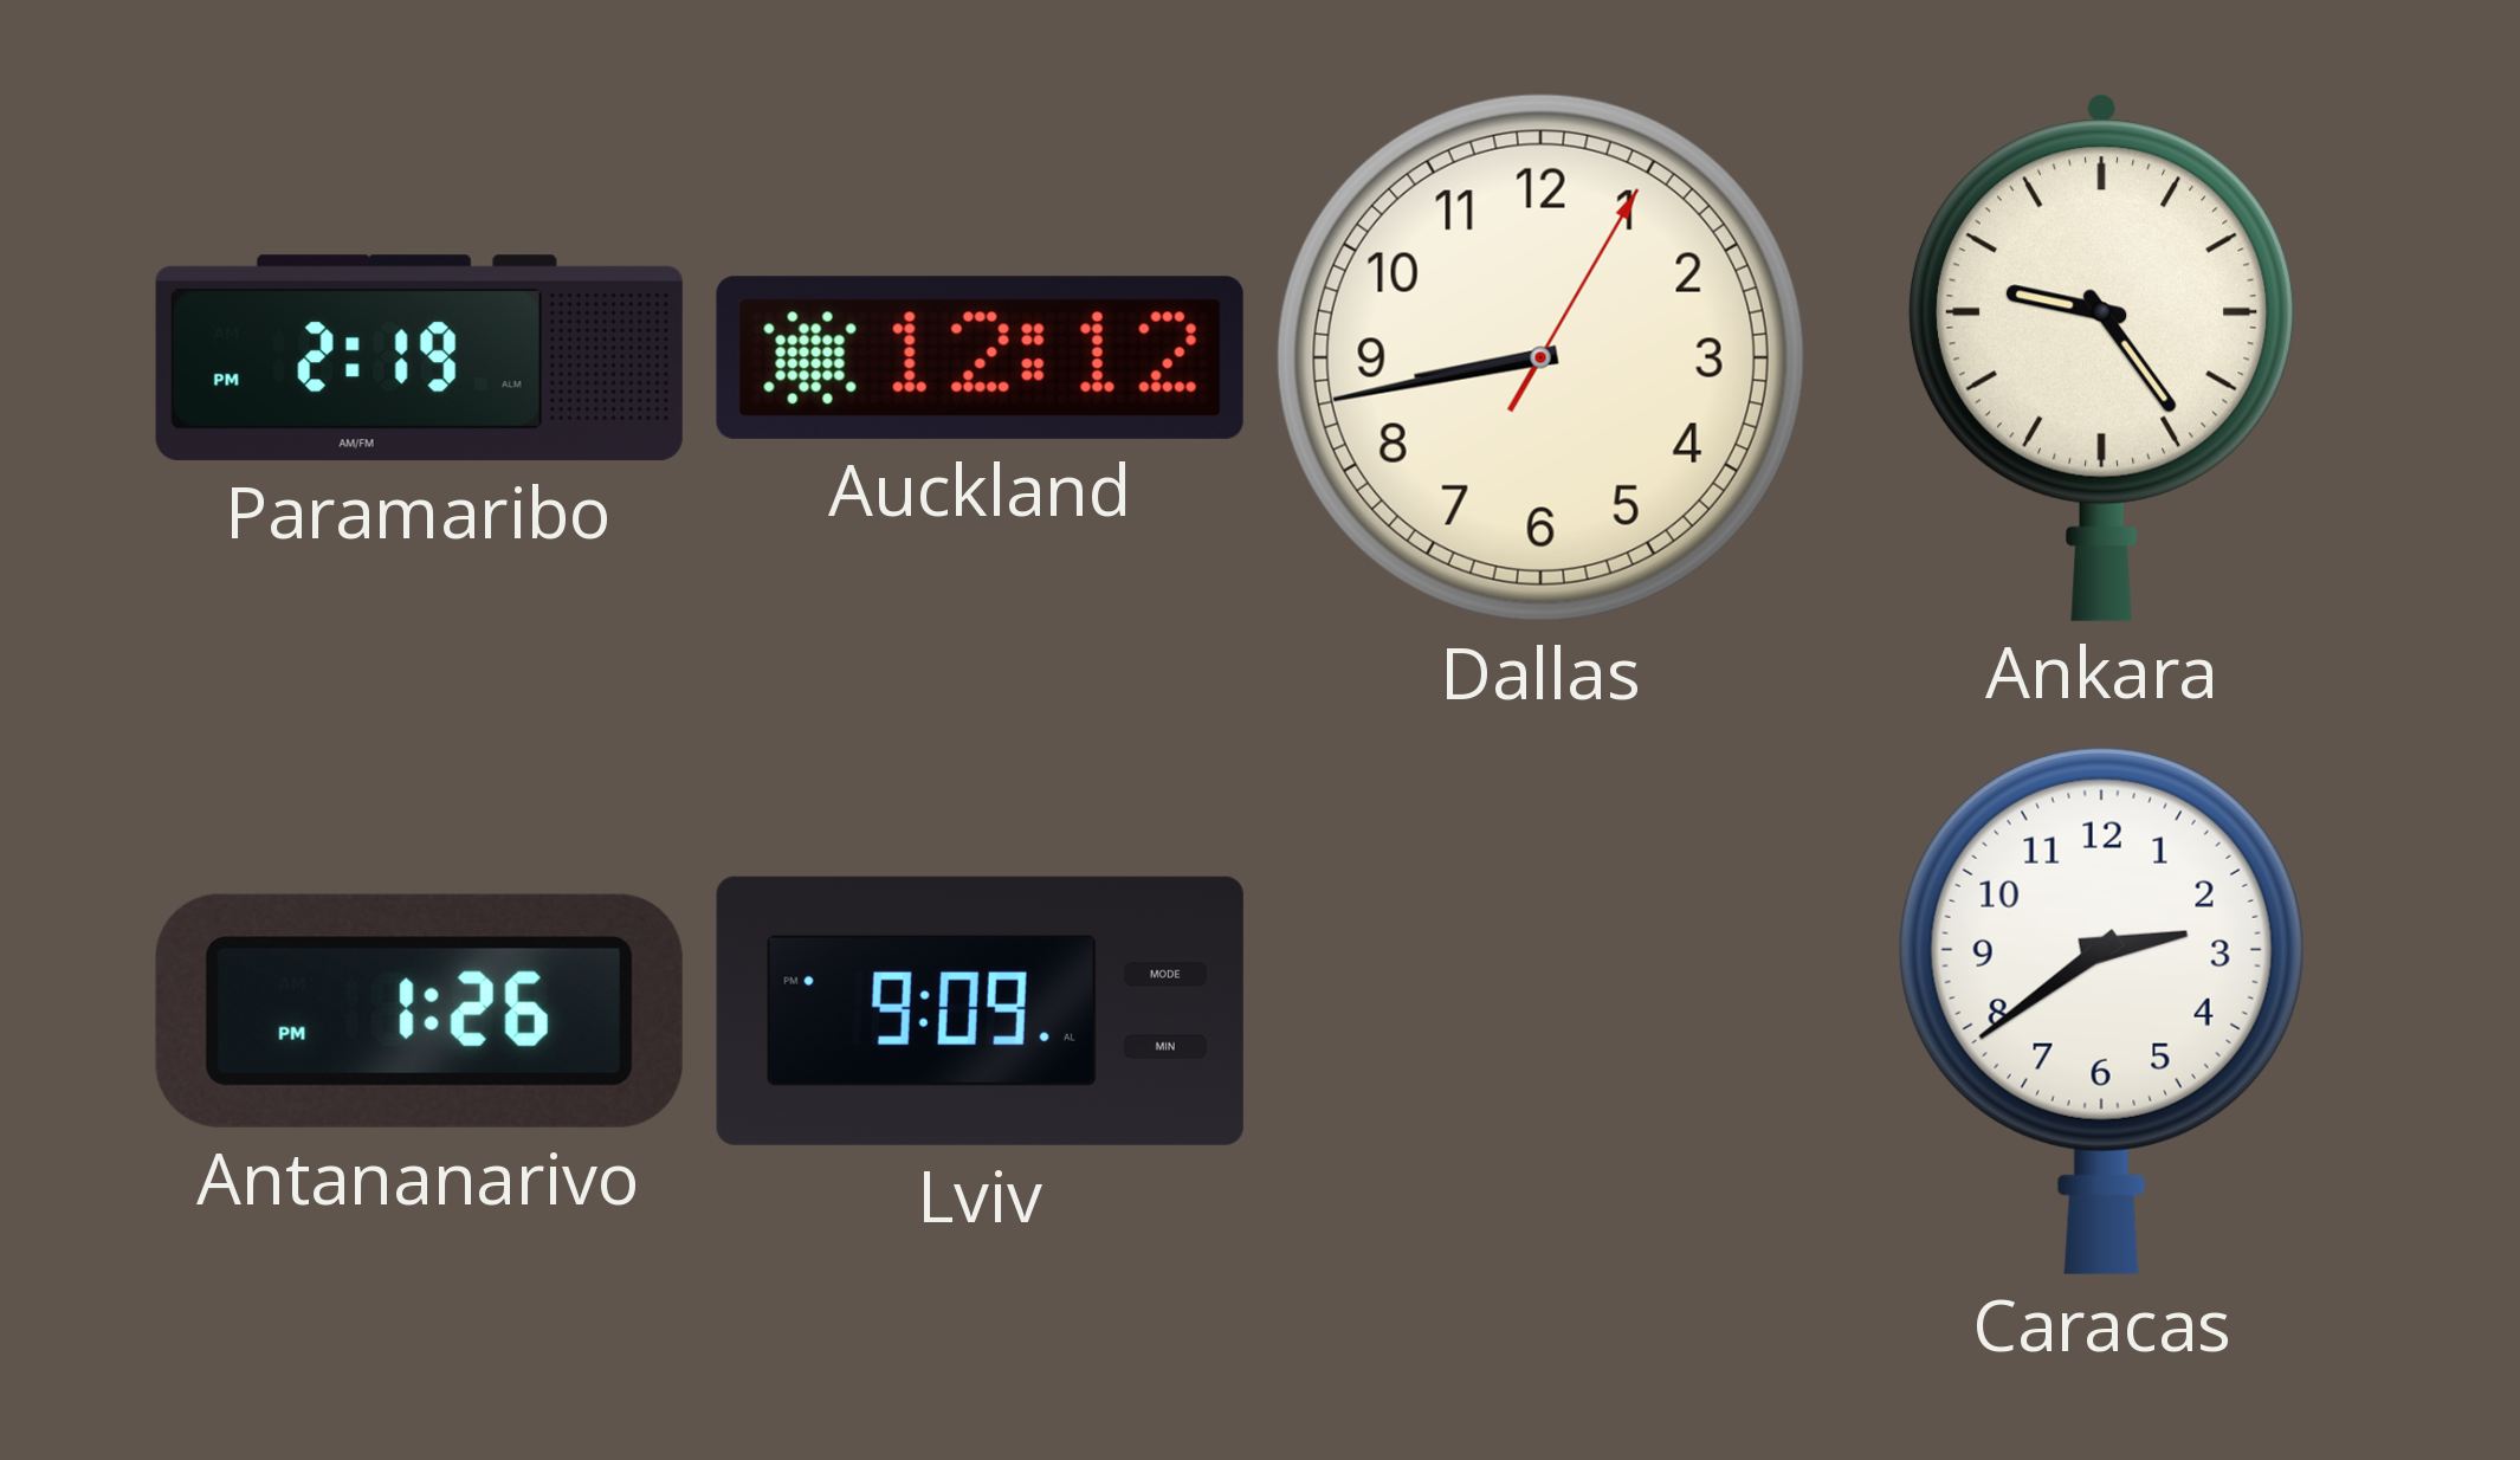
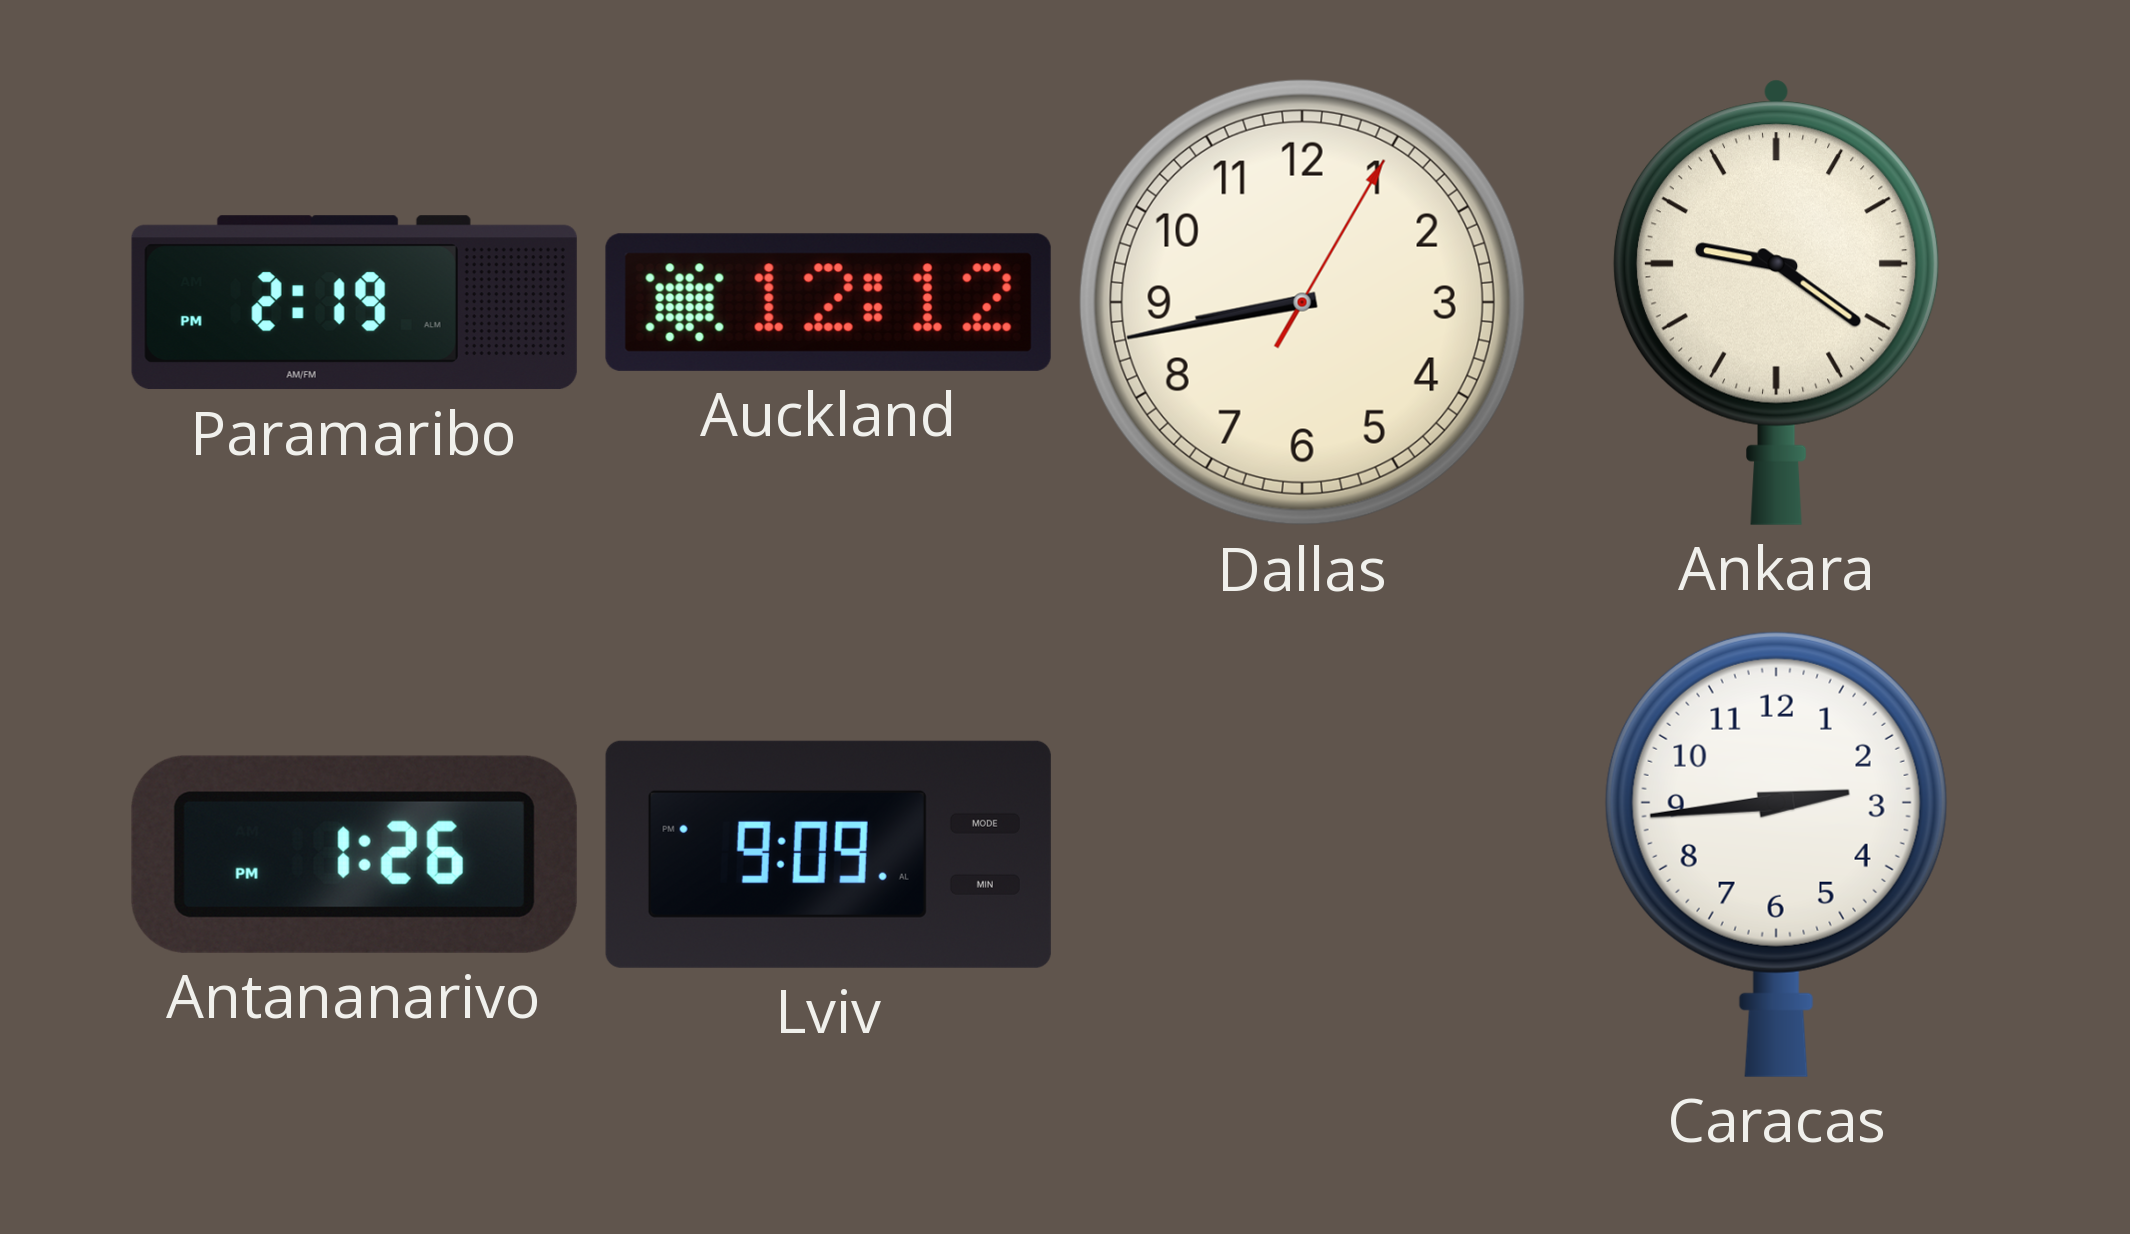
Ankara: 9:24 -> 9:21
Caracas: 2:39 -> 2:44
